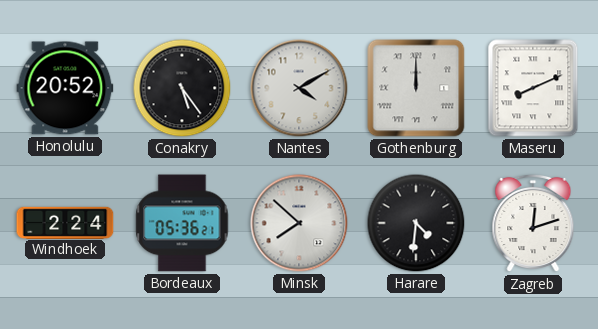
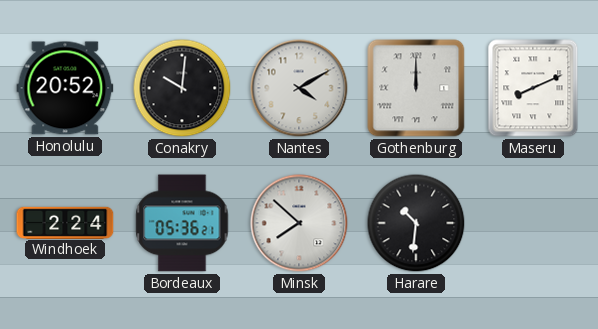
Conakry: 5:24 -> 10:01
Harare: 4:31 -> 10:31
Zagreb: 12:12 -> none
